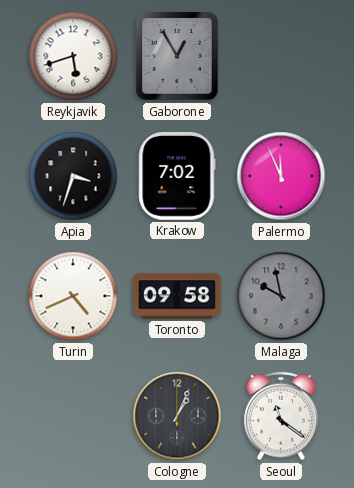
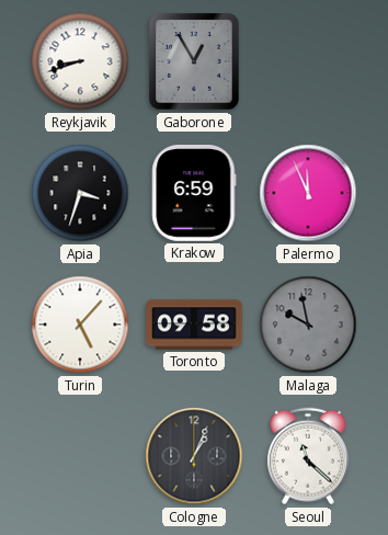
Reykjavik: 5:42 -> 8:42
Krakow: 7:02 -> 6:59
Turin: 4:41 -> 5:07
Seoul: 11:21 -> 11:22
